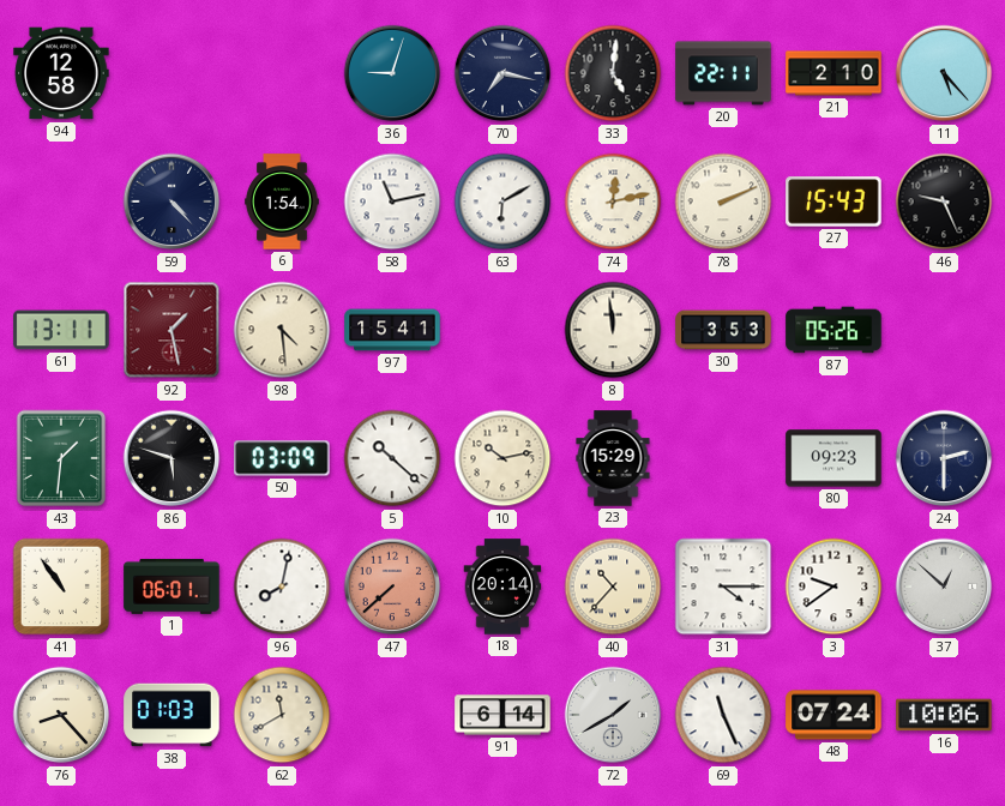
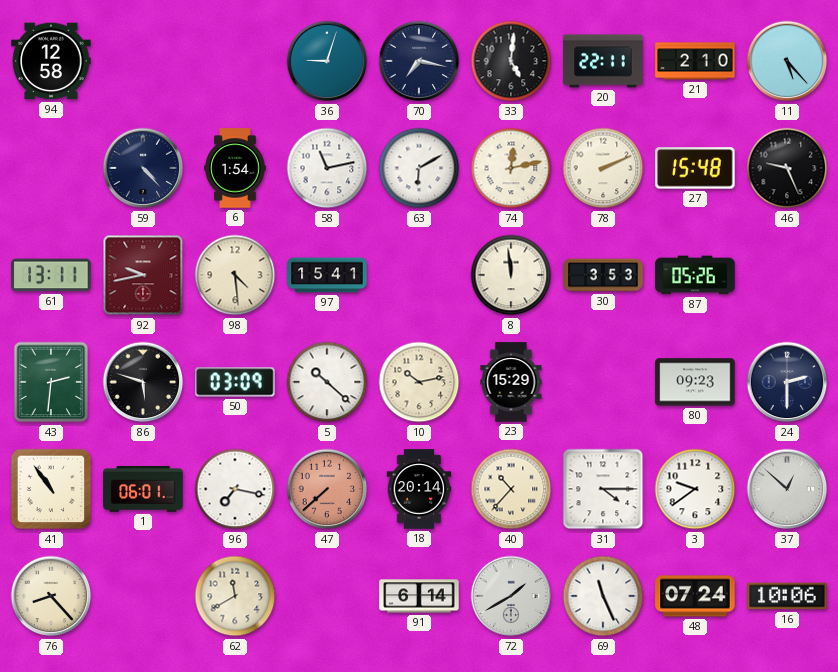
27: 15:43 -> 15:48
92: 1:28 -> 9:43
43: 1:31 -> 2:31
96: 8:02 -> 7:17
38: 01:03 -> none
